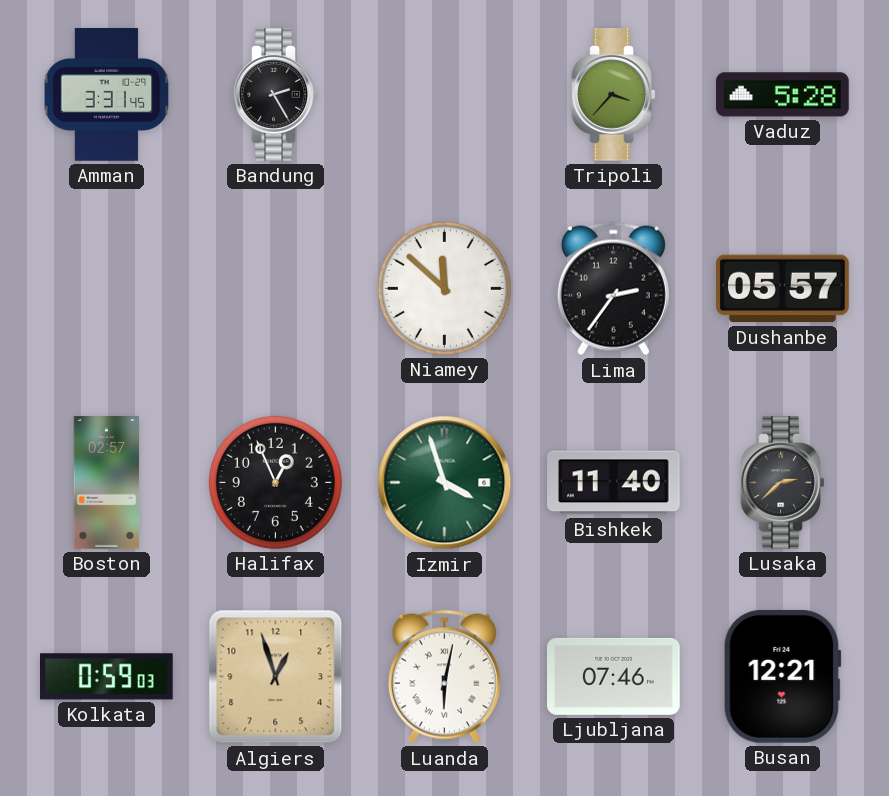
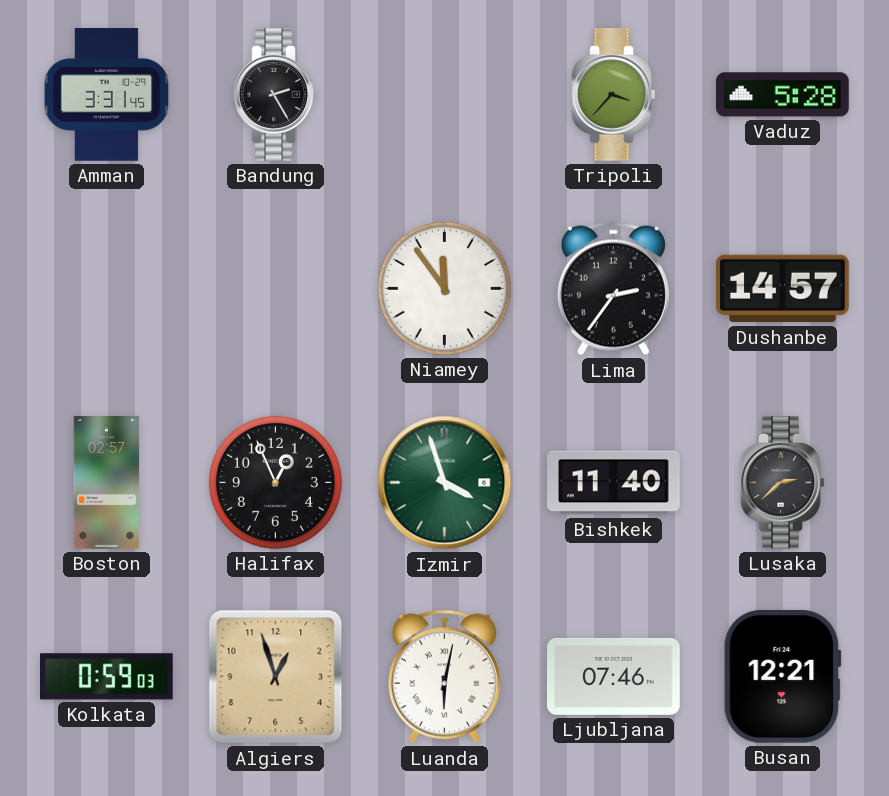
Niamey: 11:52 -> 11:54
Dushanbe: 05:57 -> 14:57
